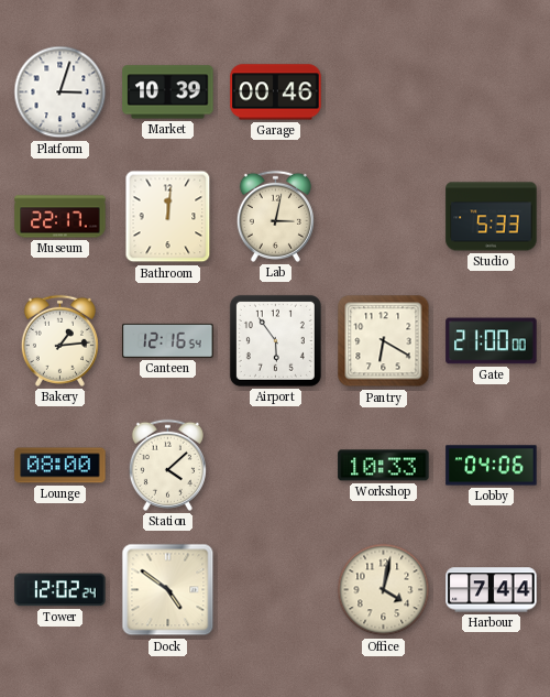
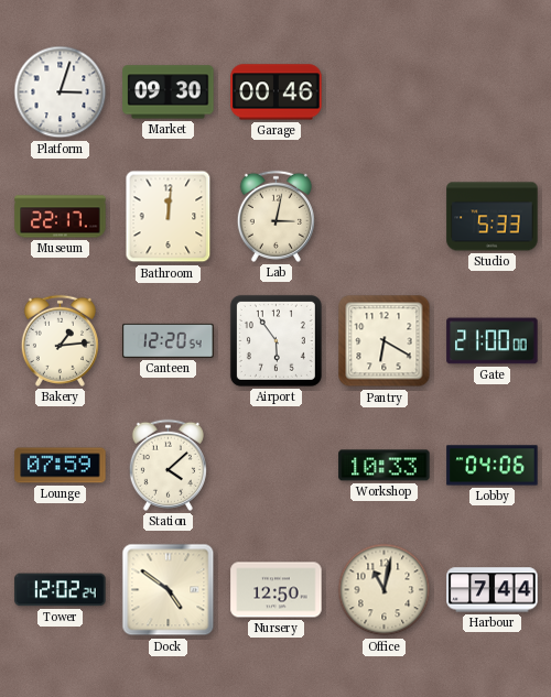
Market: 10:39 -> 09:30
Canteen: 12:16 -> 12:20
Lounge: 08:00 -> 07:59
Nursery: none -> 12:50
Office: 4:02 -> 11:02
